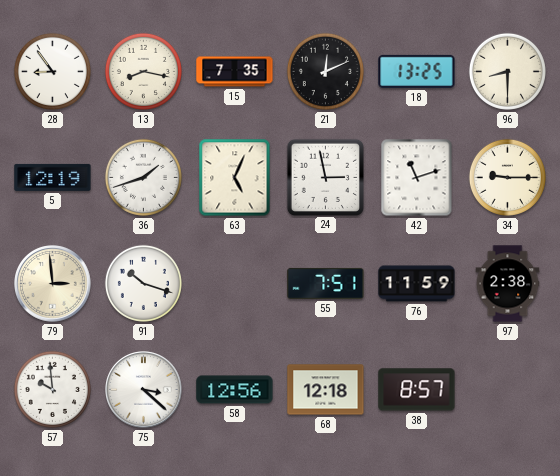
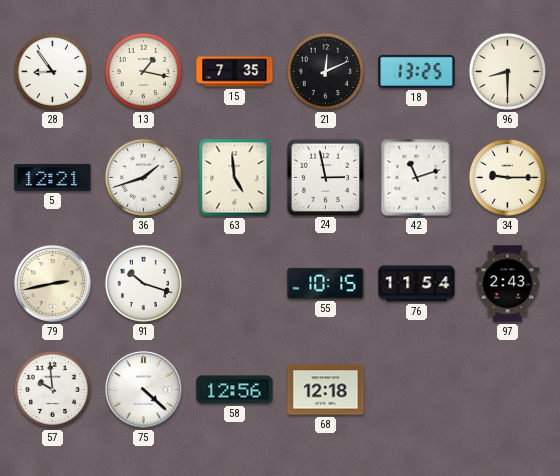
13: 8:17 -> 1:17
5: 12:19 -> 12:21
63: 5:04 -> 4:59
79: 2:59 -> 2:43
55: 7:51 -> 10:15
76: 11:59 -> 11:54
97: 2:38 -> 2:43
75: 3:22 -> 4:22
38: 8:57 -> none
